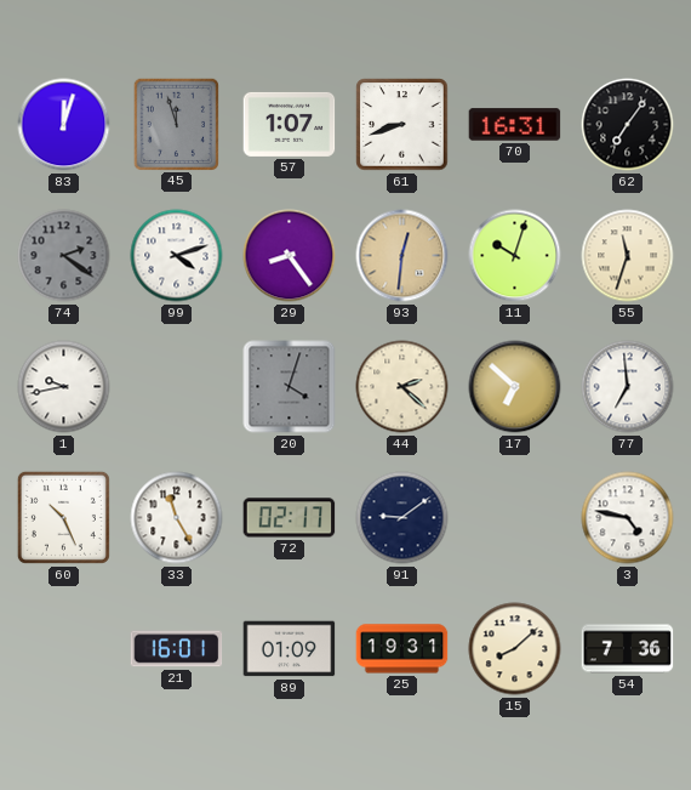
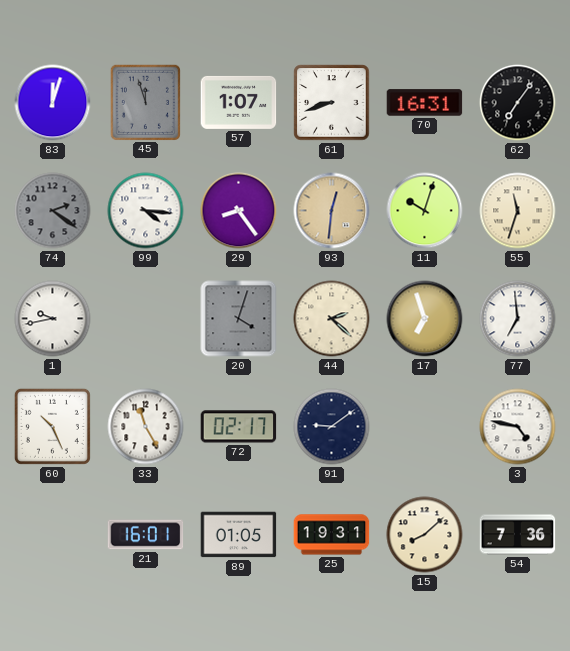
99: 4:12 -> 4:16
17: 6:52 -> 6:57
89: 01:09 -> 01:05
